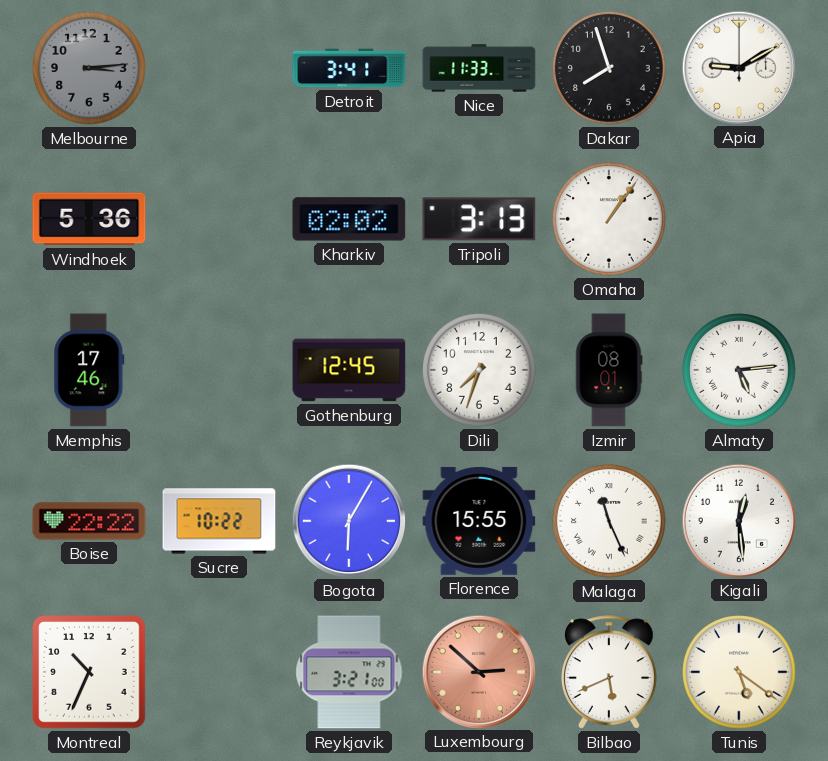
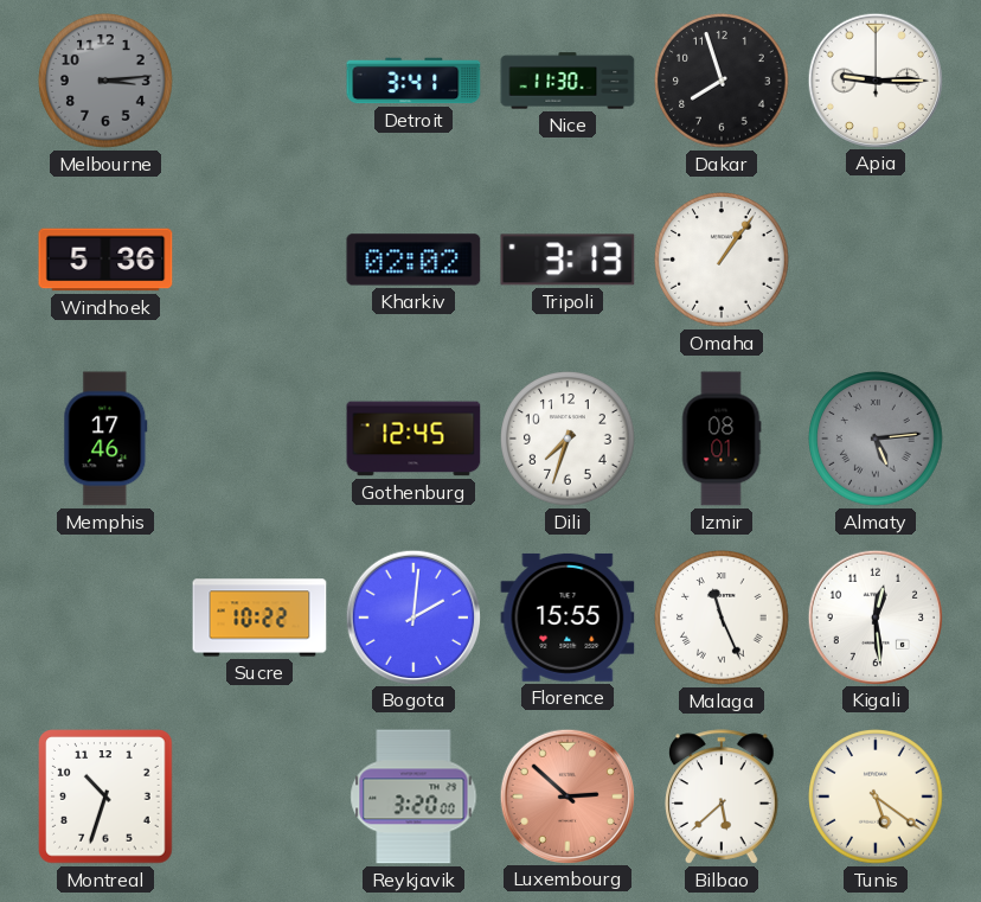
Nice: 11:33 -> 11:30
Apia: 9:10 -> 9:15
Almaty dial: white -> grey
Boise: 22:22 -> none
Bogota: 6:05 -> 2:01
Montreal: 10:34 -> 10:33
Reykjavik: 3:21 -> 3:20
Bilbao: 5:41 -> 5:38
